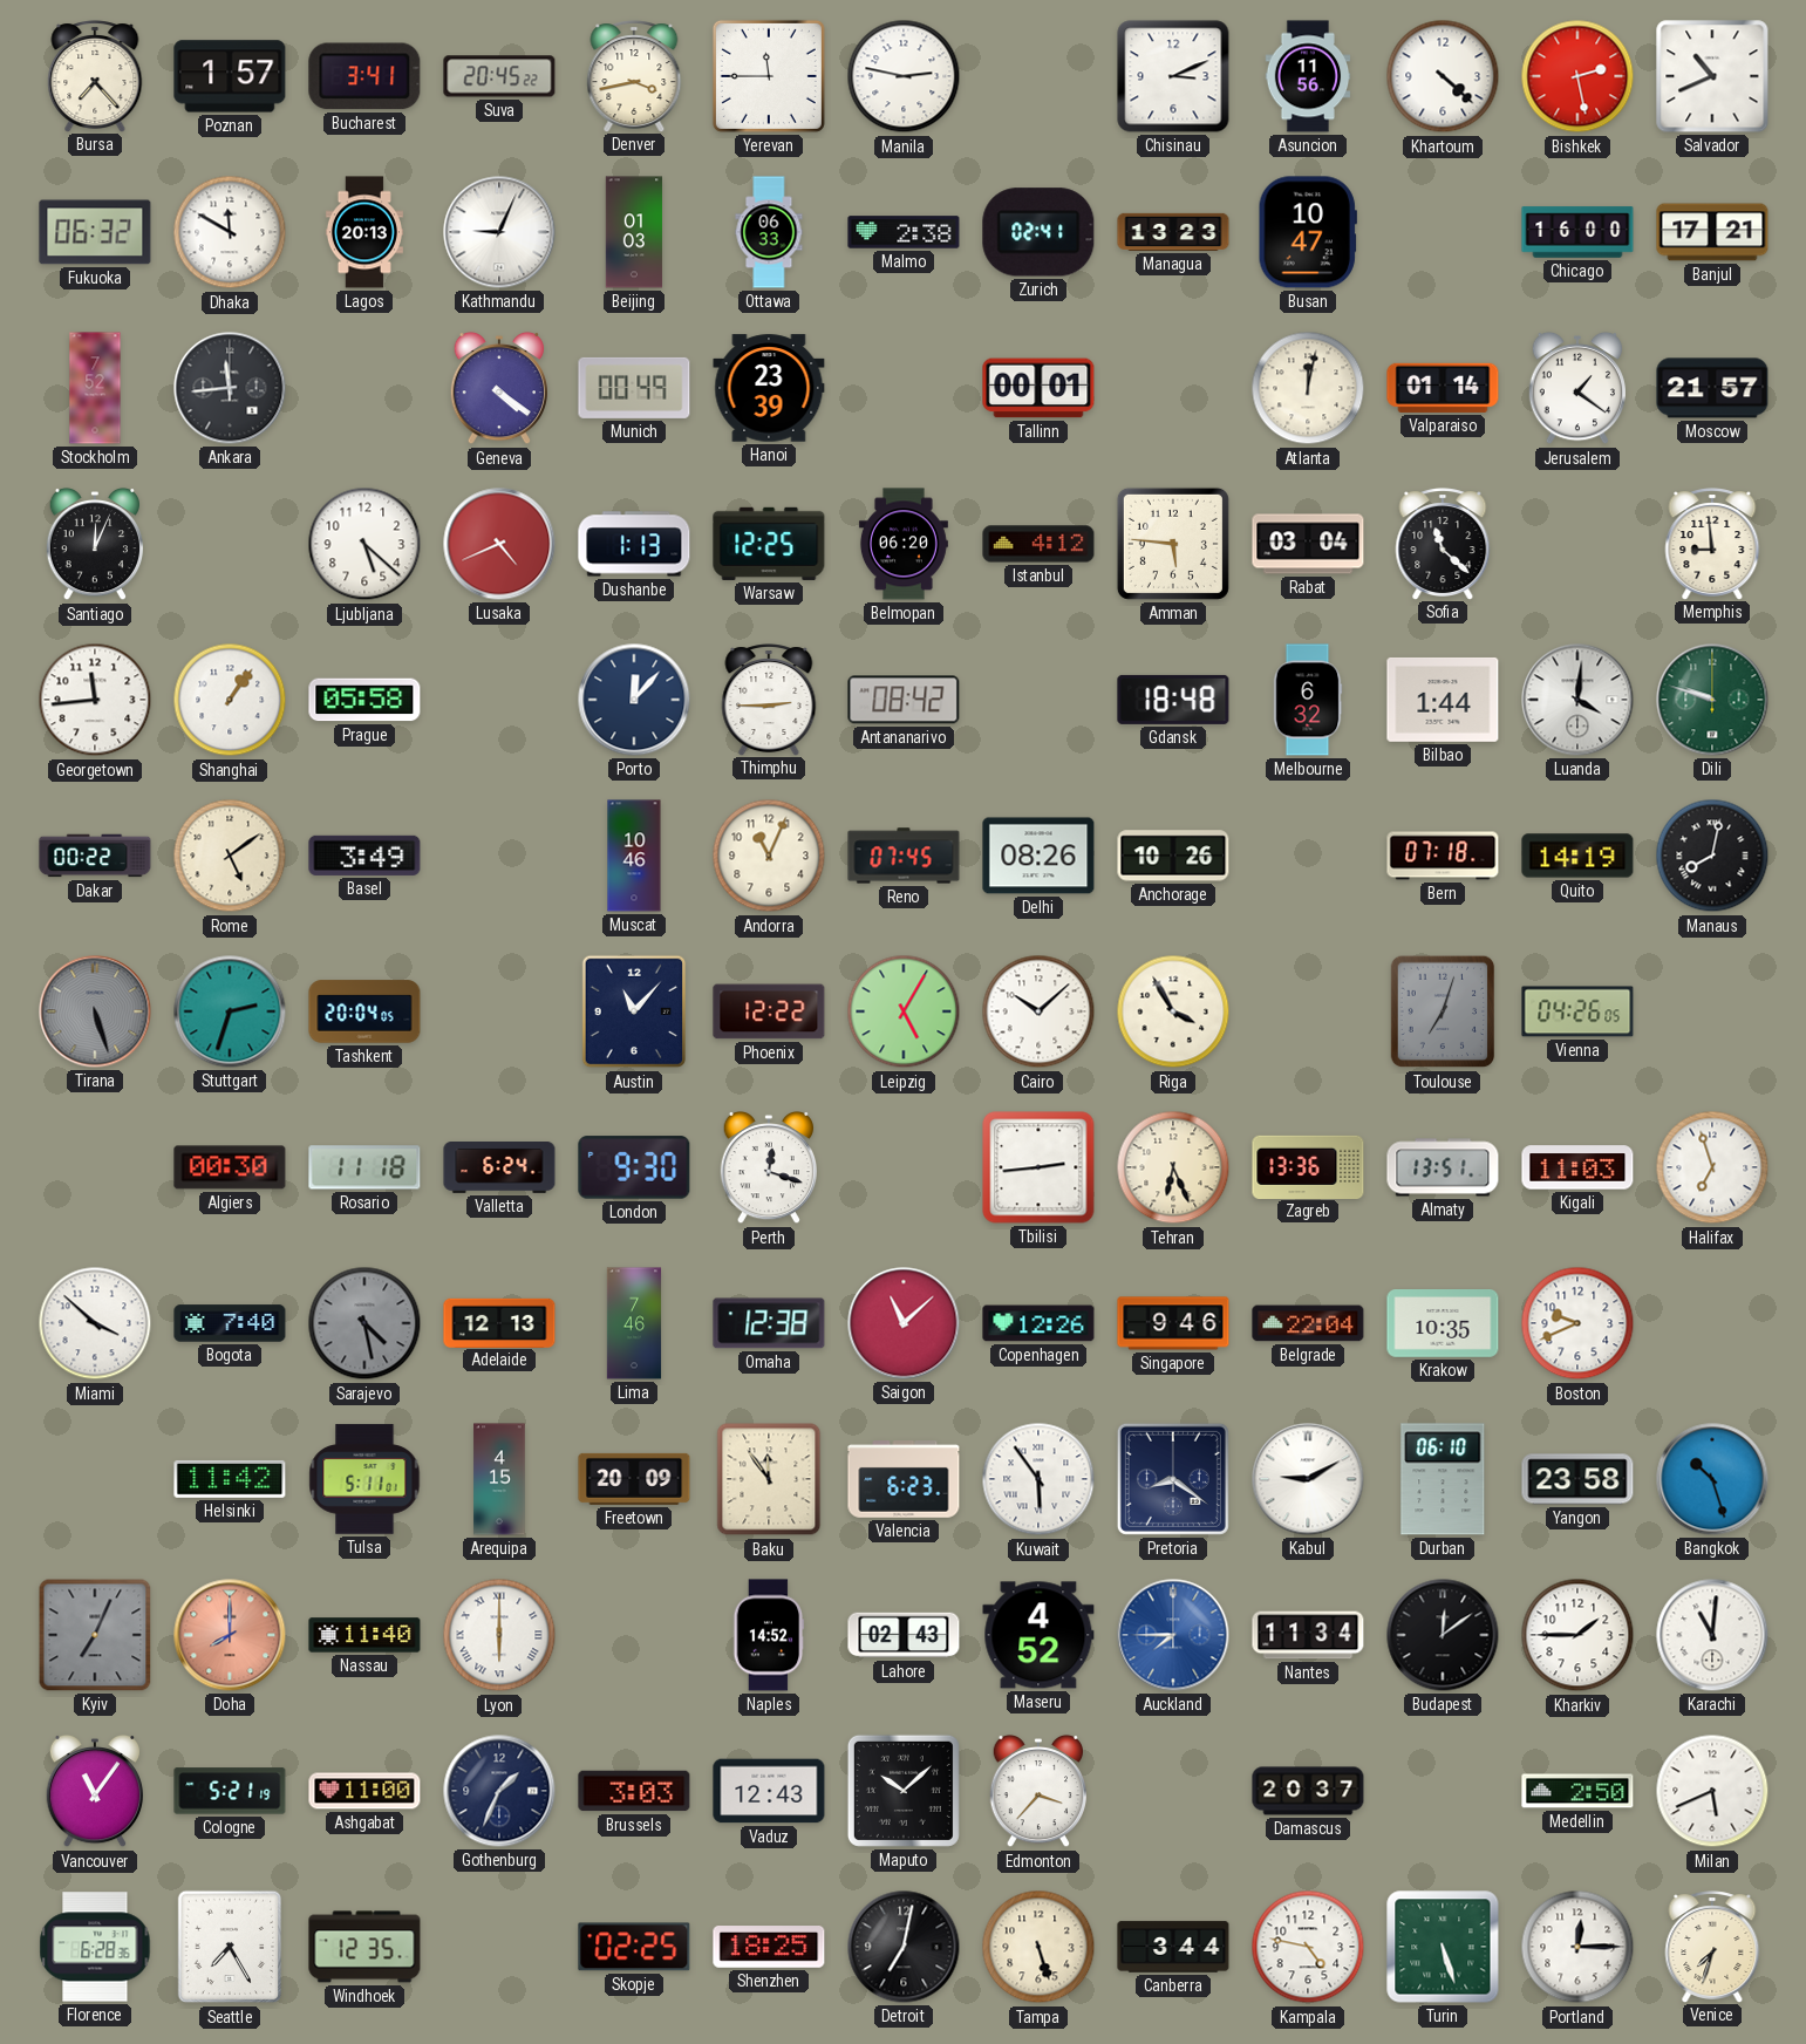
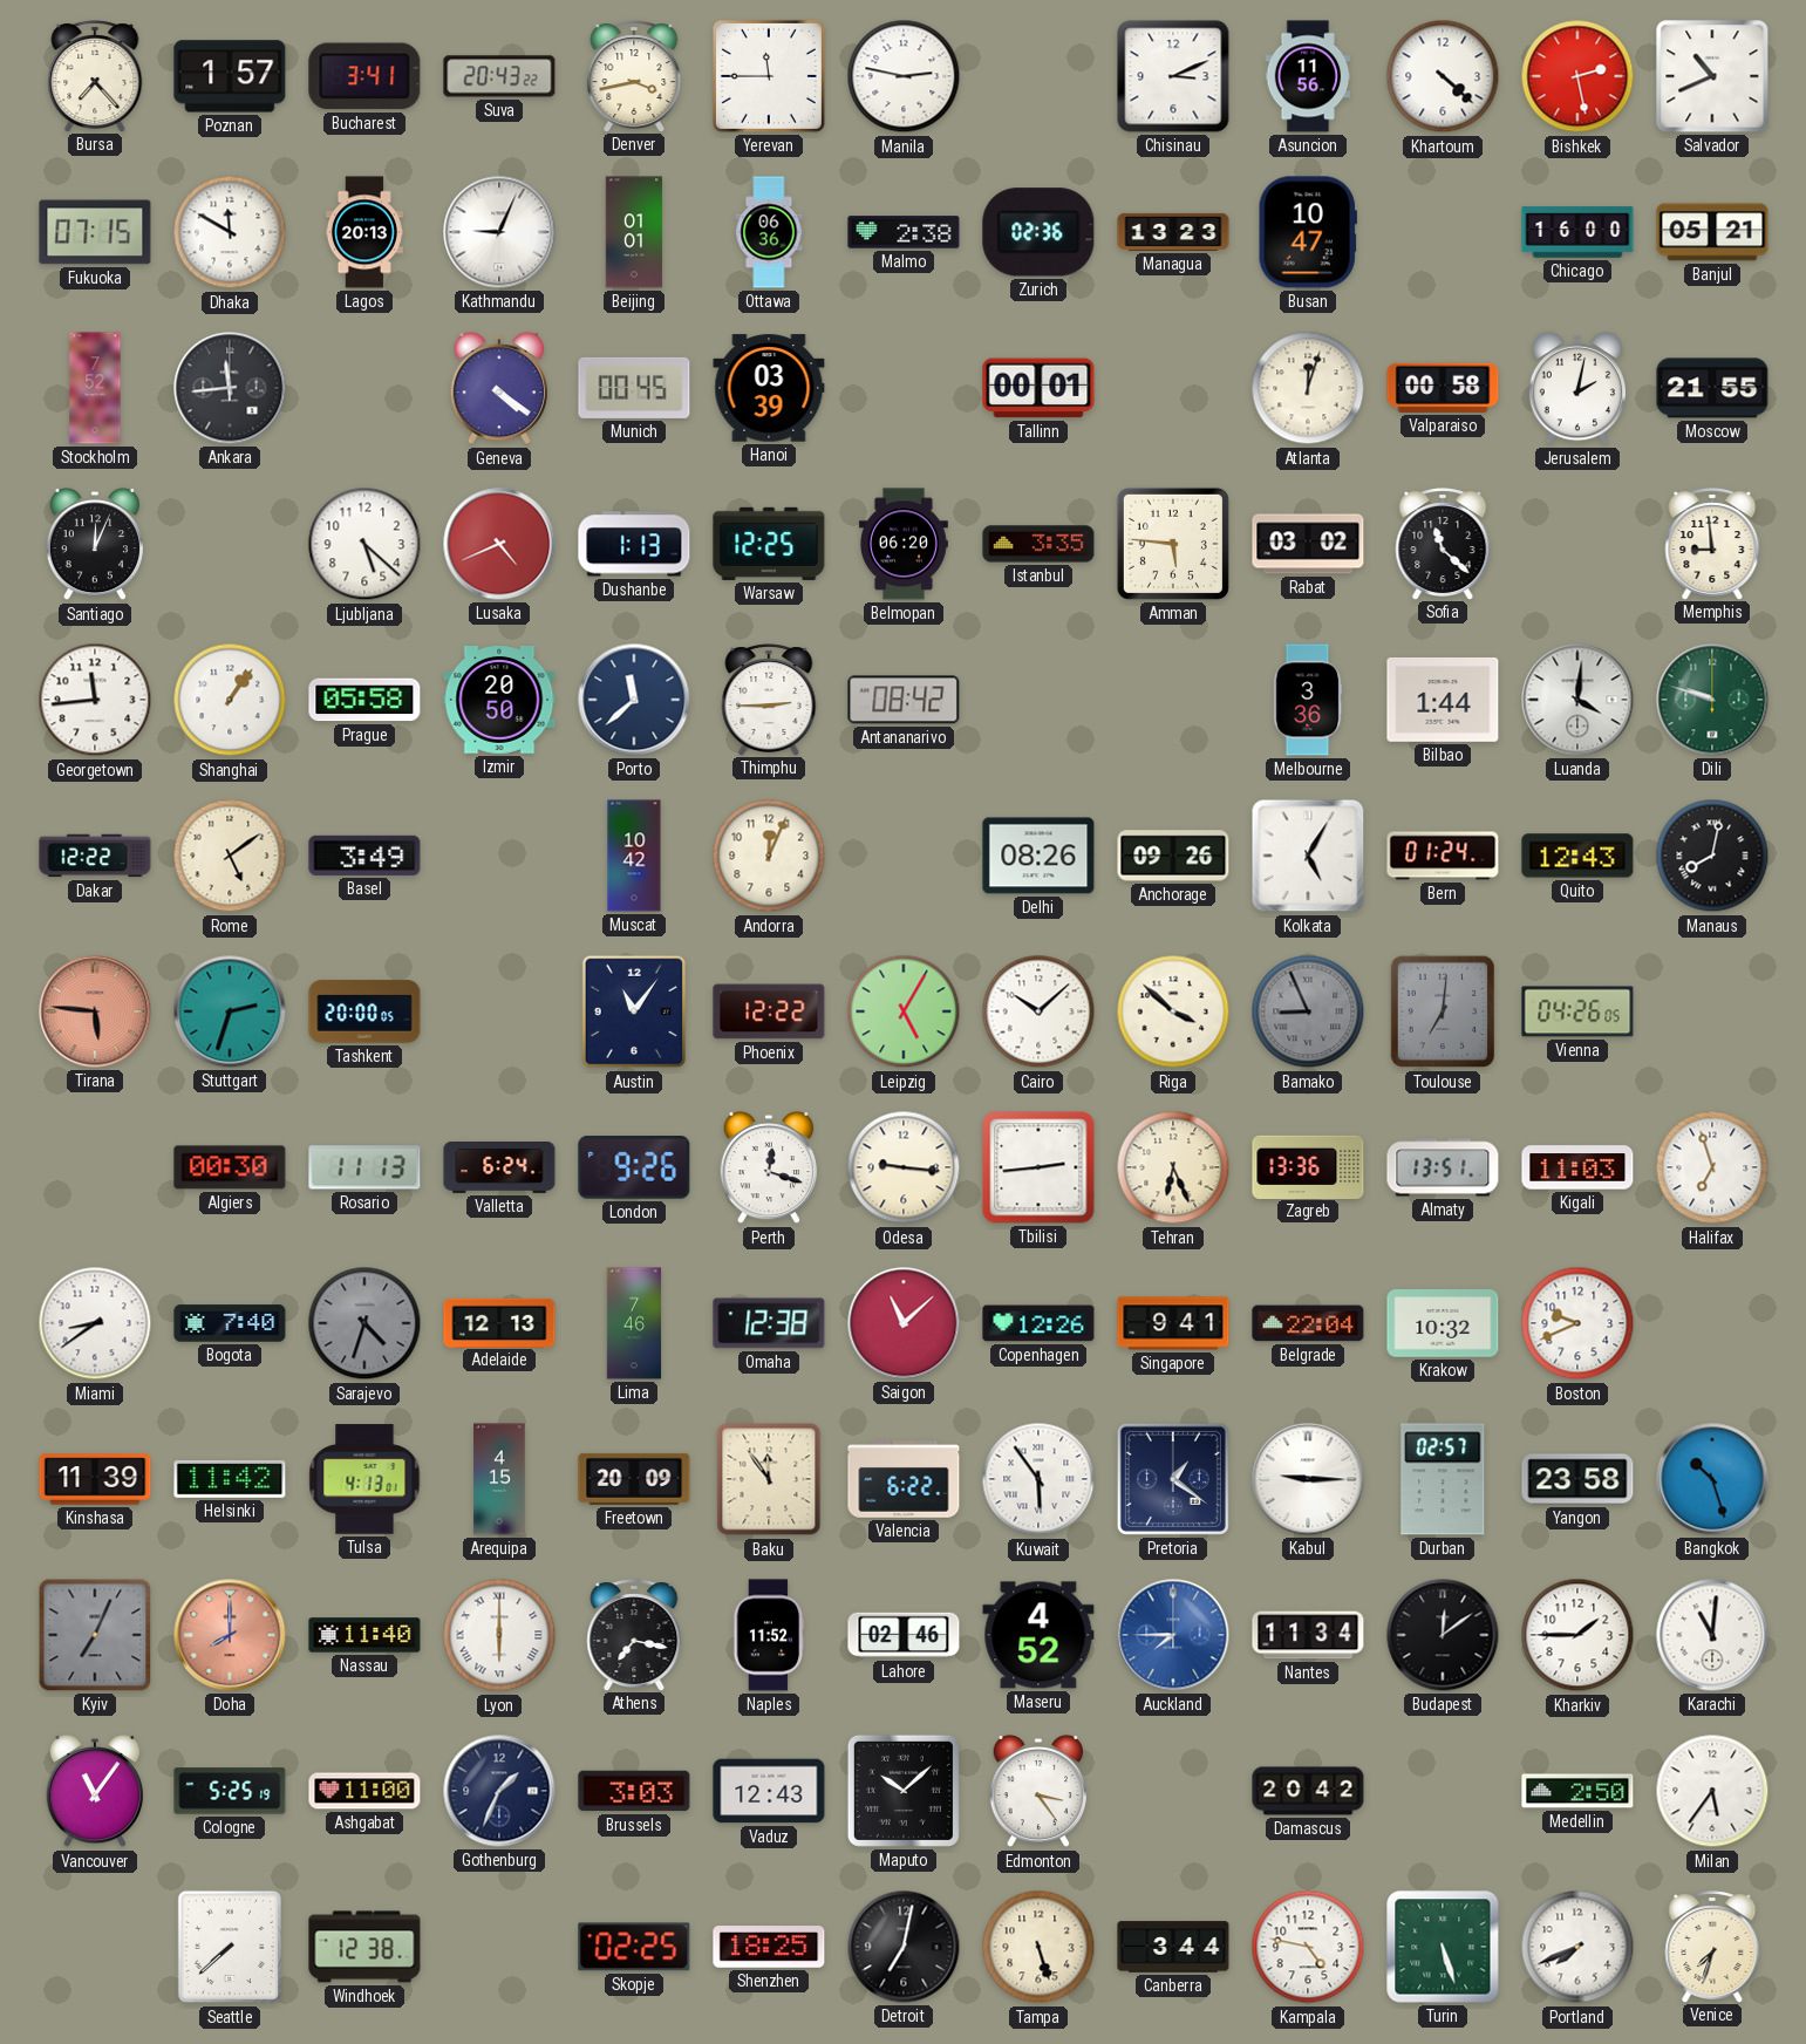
Suva: 20:45 -> 20:43
Fukuoka: 06:32 -> 07:15
Beijing: 01:03 -> 01:01
Ottawa: 06:33 -> 06:36
Zurich: 02:41 -> 02:36
Banjul: 17:21 -> 05:21
Munich: 00:49 -> 00:45
Hanoi: 23:39 -> 03:39
Atlanta: 12:02 -> 12:03
Valparaiso: 01:14 -> 00:58
Jerusalem: 1:21 -> 2:02
Moscow: 21:57 -> 21:55
Istanbul: 4:12 -> 3:35
Rabat: 03:04 -> 03:02
Izmir: none -> 20:50
Porto: 12:07 -> 11:38
Gdansk: 18:48 -> none
Melbourne: 6:32 -> 3:36
Dakar: 00:22 -> 12:22
Muscat: 10:46 -> 10:42
Andorra: 11:04 -> 12:04
Reno: 07:45 -> none
Anchorage: 10:26 -> 09:26
Kolkata: none -> 5:05
Bern: 07:18 -> 01:24
Quito: 14:19 -> 12:43
Tirana: 5:27 -> 5:46
Tirana dial: grey -> salmon
Tashkent: 20:04 -> 20:00
Austin: 11:07 -> 11:06
Riga: 3:55 -> 3:52
Bamako: none -> 8:56
Toulouse: 7:03 -> 7:01
Rosario: 11:18 -> 11:13
London: 9:30 -> 9:26
Odesa: none -> 9:16
Miami: 3:52 -> 8:39
Sarajevo: 4:28 -> 4:33
Singapore: 9:46 -> 9:41
Krakow: 10:35 -> 10:32
Kinshasa: none -> 11:39
Tulsa: 5:11 -> 4:13
Valencia: 6:23 -> 6:22
Pretoria: 8:21 -> 1:21
Kabul: 9:10 -> 9:15
Durban: 06:10 -> 02:57
Athens: none -> 7:17
Naples: 14:52 -> 11:52
Lahore: 02:43 -> 02:46
Cologne: 5:21 -> 5:25
Edmonton: 3:37 -> 3:24
Damascus: 20:37 -> 20:42
Milan: 5:41 -> 5:36
Florence: 6:28 -> none
Seattle: 7:25 -> 7:38
Windhoek: 12:35 -> 12:38
Portland: 12:15 -> 7:41
